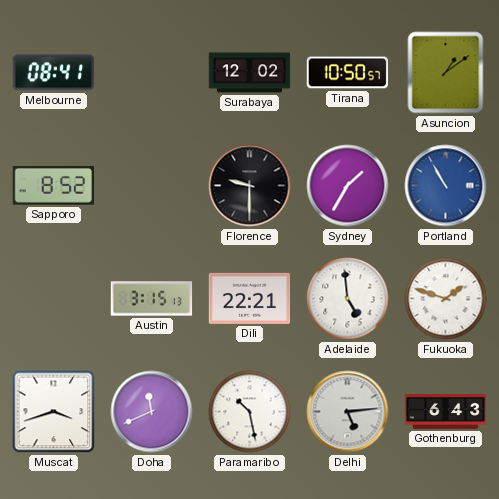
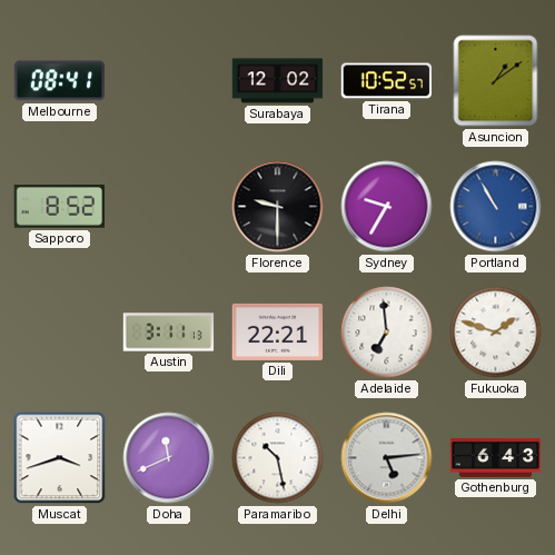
Tirana: 10:50 -> 10:52
Sydney: 1:35 -> 9:35
Austin: 3:15 -> 3:11
Adelaide: 4:59 -> 6:59
